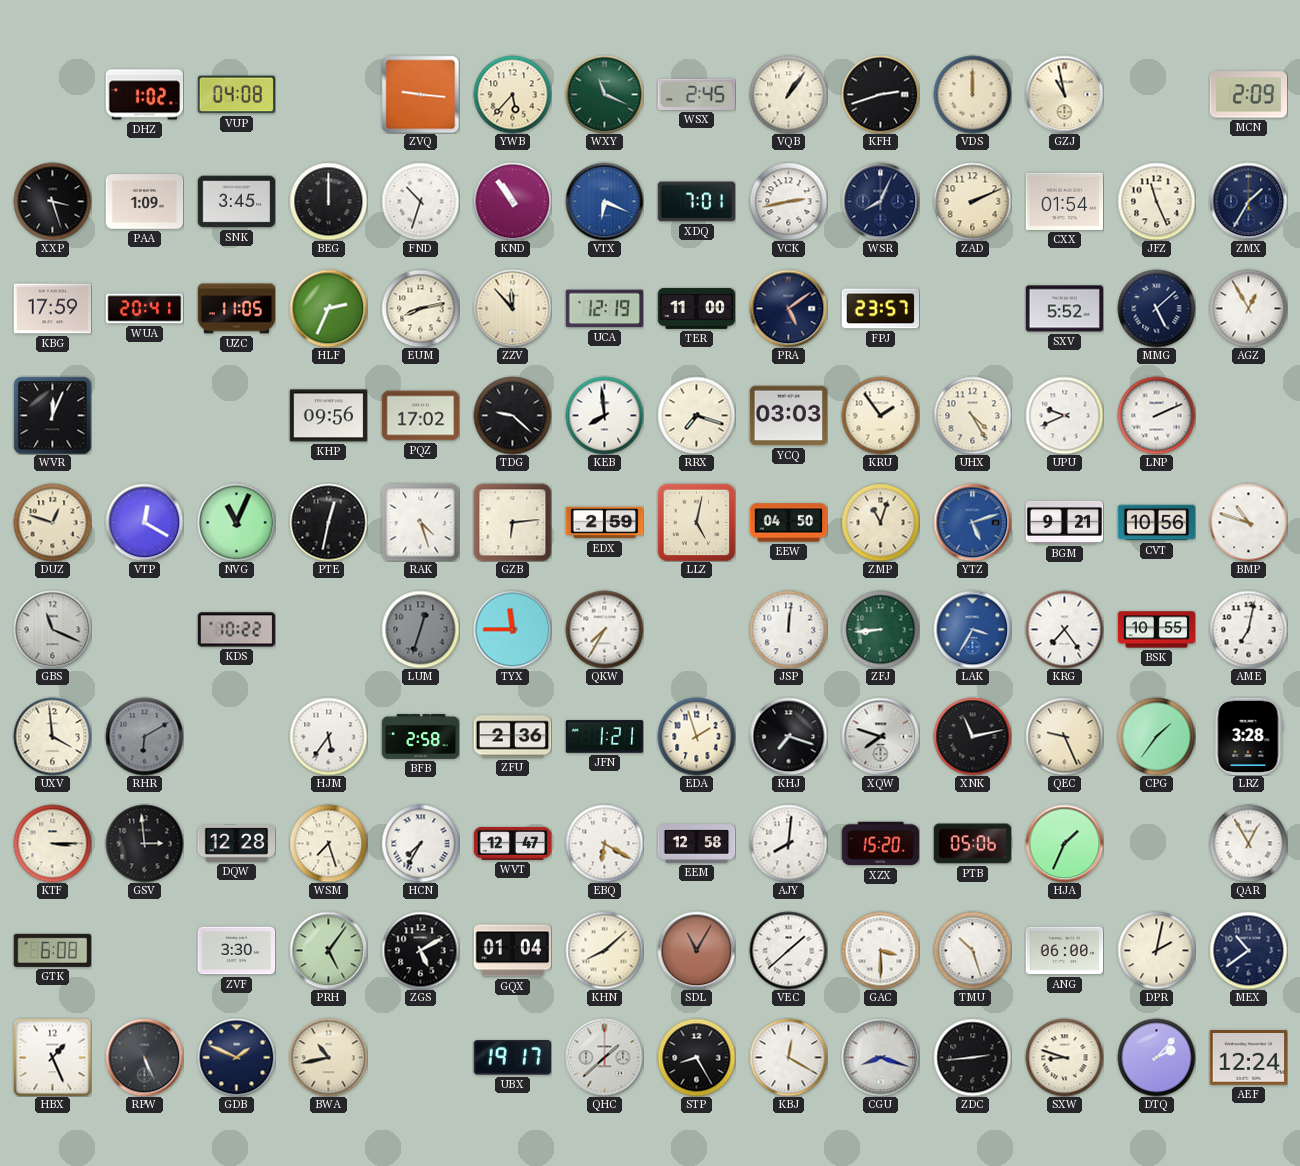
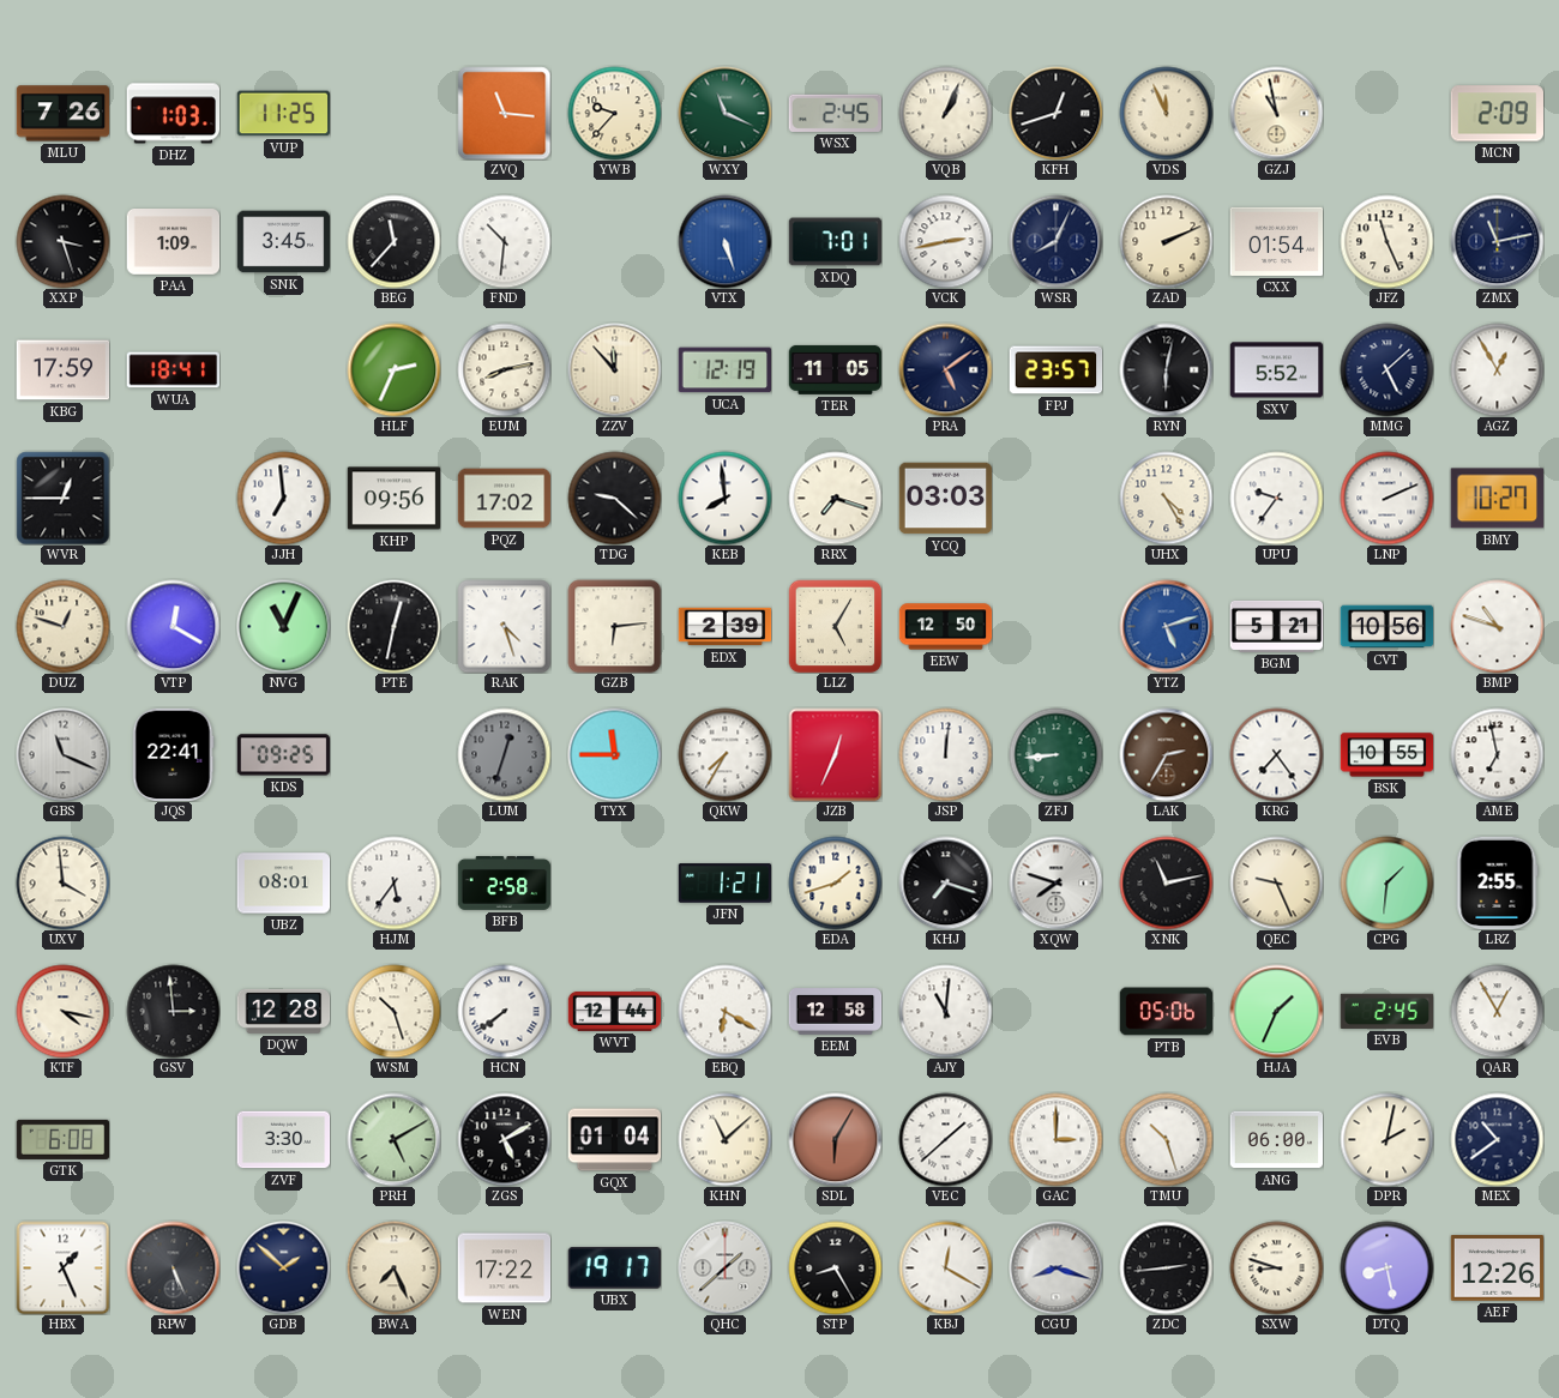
MLU: none -> 7:26
DHZ: 1:02 -> 1:03
VUP: 04:08 -> 11:25
ZVQ: 9:16 -> 11:16
YWB: 5:37 -> 9:37
VQB: 1:06 -> 1:04
KFH: 2:42 -> 12:42
VDS: 12:00 -> 11:56
BEG: 12:00 -> 11:37
FND: 10:33 -> 10:31
KND: 10:54 -> none
VTX: 6:19 -> 5:27
ZMX: 1:35 -> 11:13
WUA: 20:41 -> 18:41
UZC: 11:05 -> none
TER: 11:00 -> 11:05
RYN: none -> 6:02
WVR: 12:04 -> 12:45
JJH: none -> 6:59
KRU: 1:54 -> none
UPU: 9:41 -> 9:36
BMY: none -> 10:27
EDX: 2:59 -> 2:39
LLZ: 5:02 -> 5:05
EEW: 04:50 -> 12:50
ZMP: 11:03 -> none
BGM: 9:21 -> 5:21
JQS: none -> 22:41
KDS: 10:22 -> 09:25
JZB: none -> 12:34
LAK: 3:35 -> 2:35
LAK dial: blue -> brown
AME: 7:02 -> 6:58
RHR: 6:10 -> none
UBZ: none -> 08:01
ZFU: 2:36 -> none
EDA: 1:57 -> 1:42
CPG: 1:36 -> 1:31
LRZ: 3:28 -> 2:55
KTF: 3:15 -> 4:17
WSM: 7:27 -> 10:27
HCN: 7:35 -> 7:39
WVT: 12:47 -> 12:44
AJY: 8:01 -> 11:01
XZX: 15:20 -> none
EVB: none -> 2:45
PRH: 5:06 -> 5:10
KHN: 8:08 -> 11:08
SDL: 11:05 -> 6:05
GAC: 3:30 -> 3:00
GDB: 1:49 -> 1:52
BWA: 10:43 -> 7:26
WEN: none -> 17:22
DTQ: 2:07 -> 8:28
AEF: 12:24 -> 12:26
